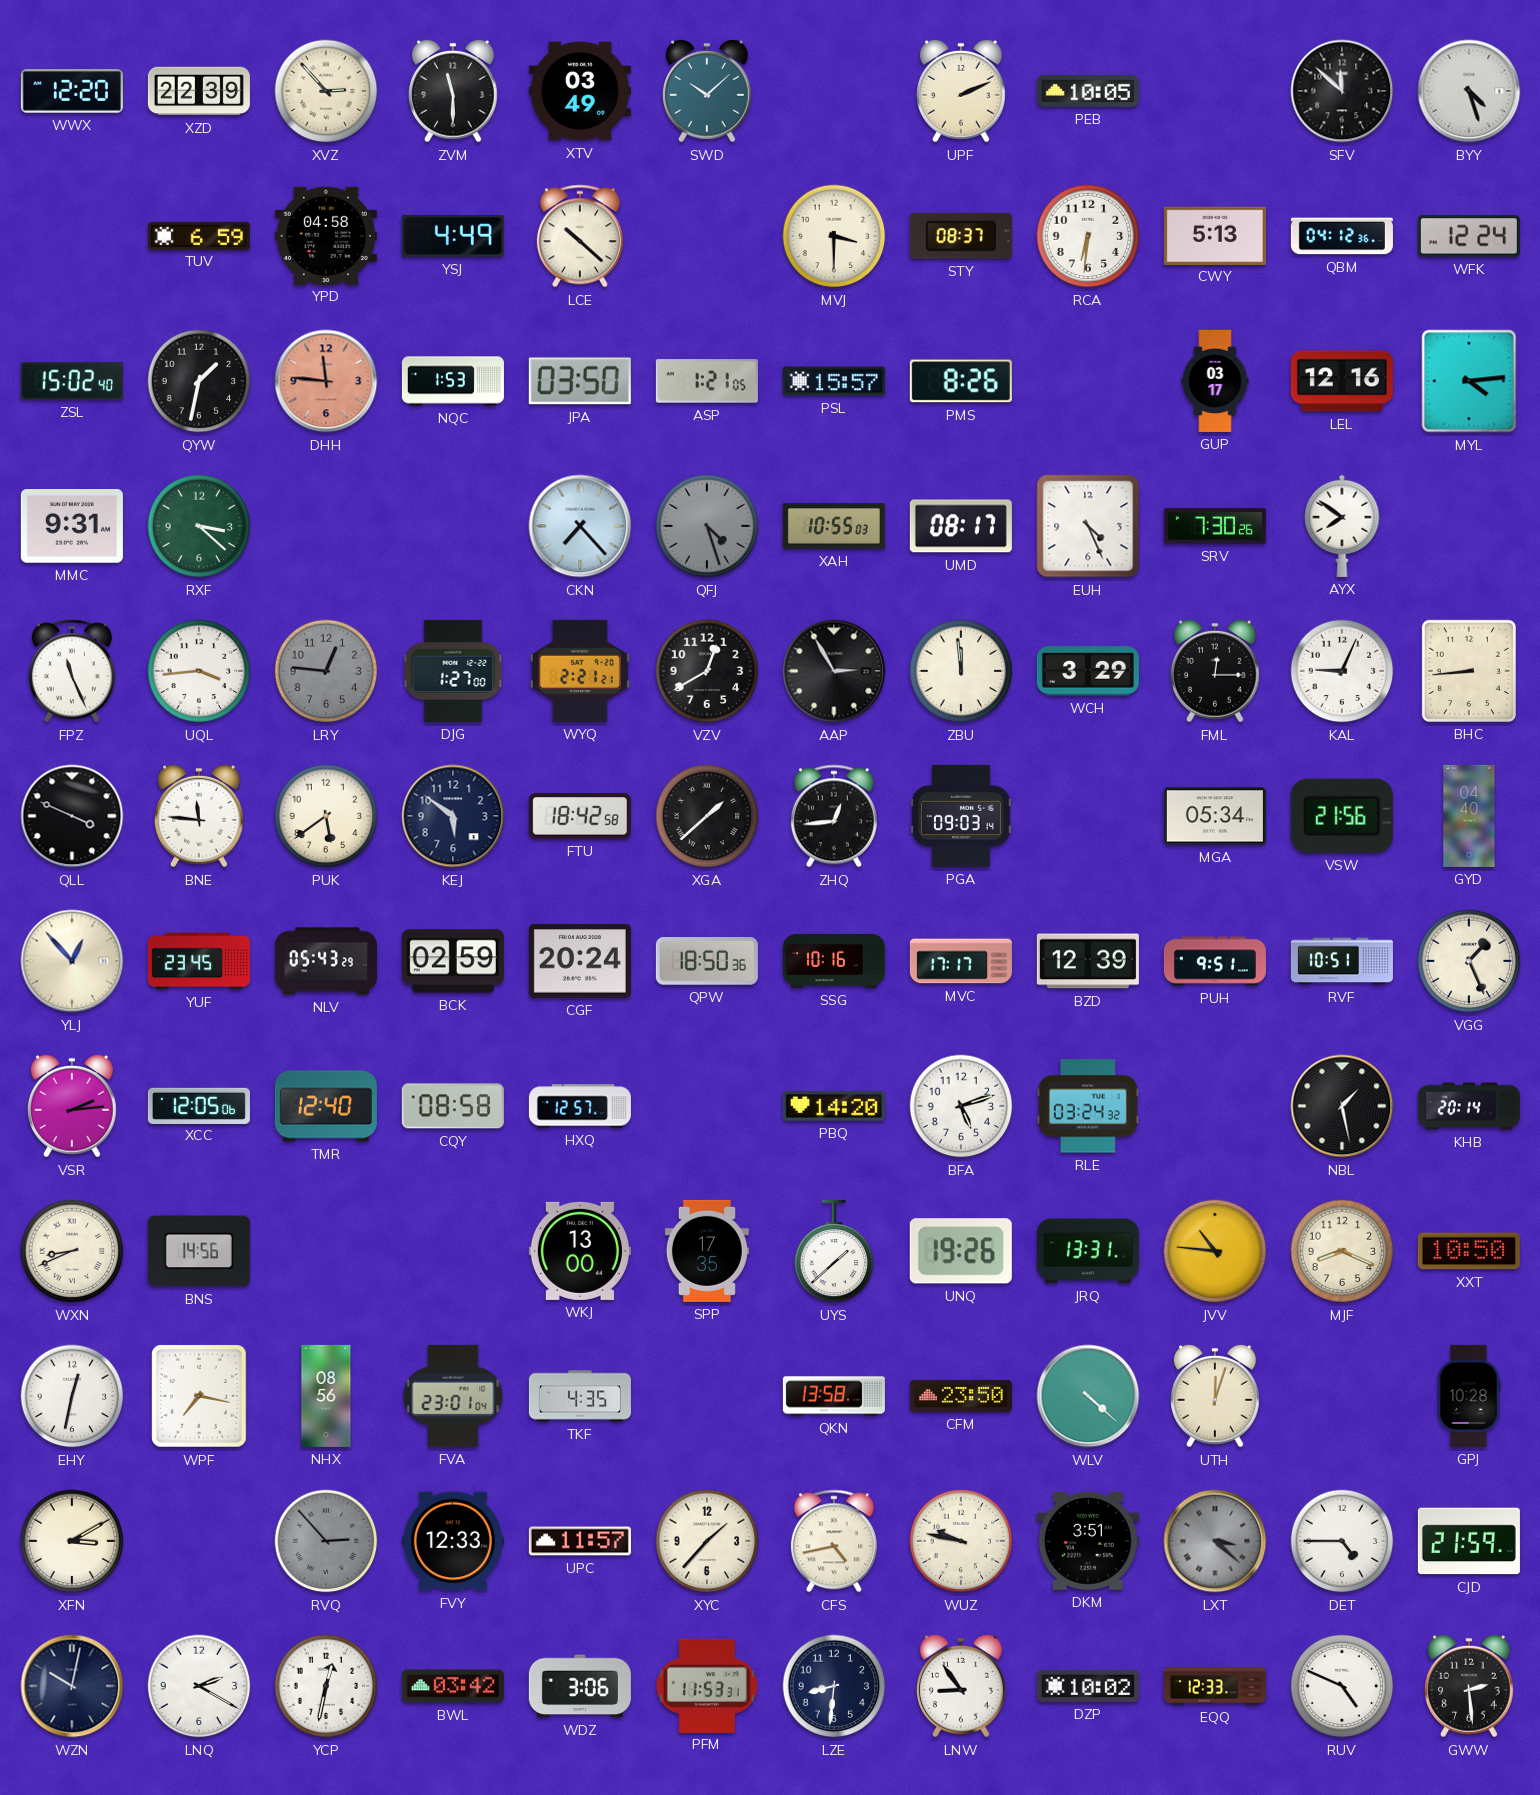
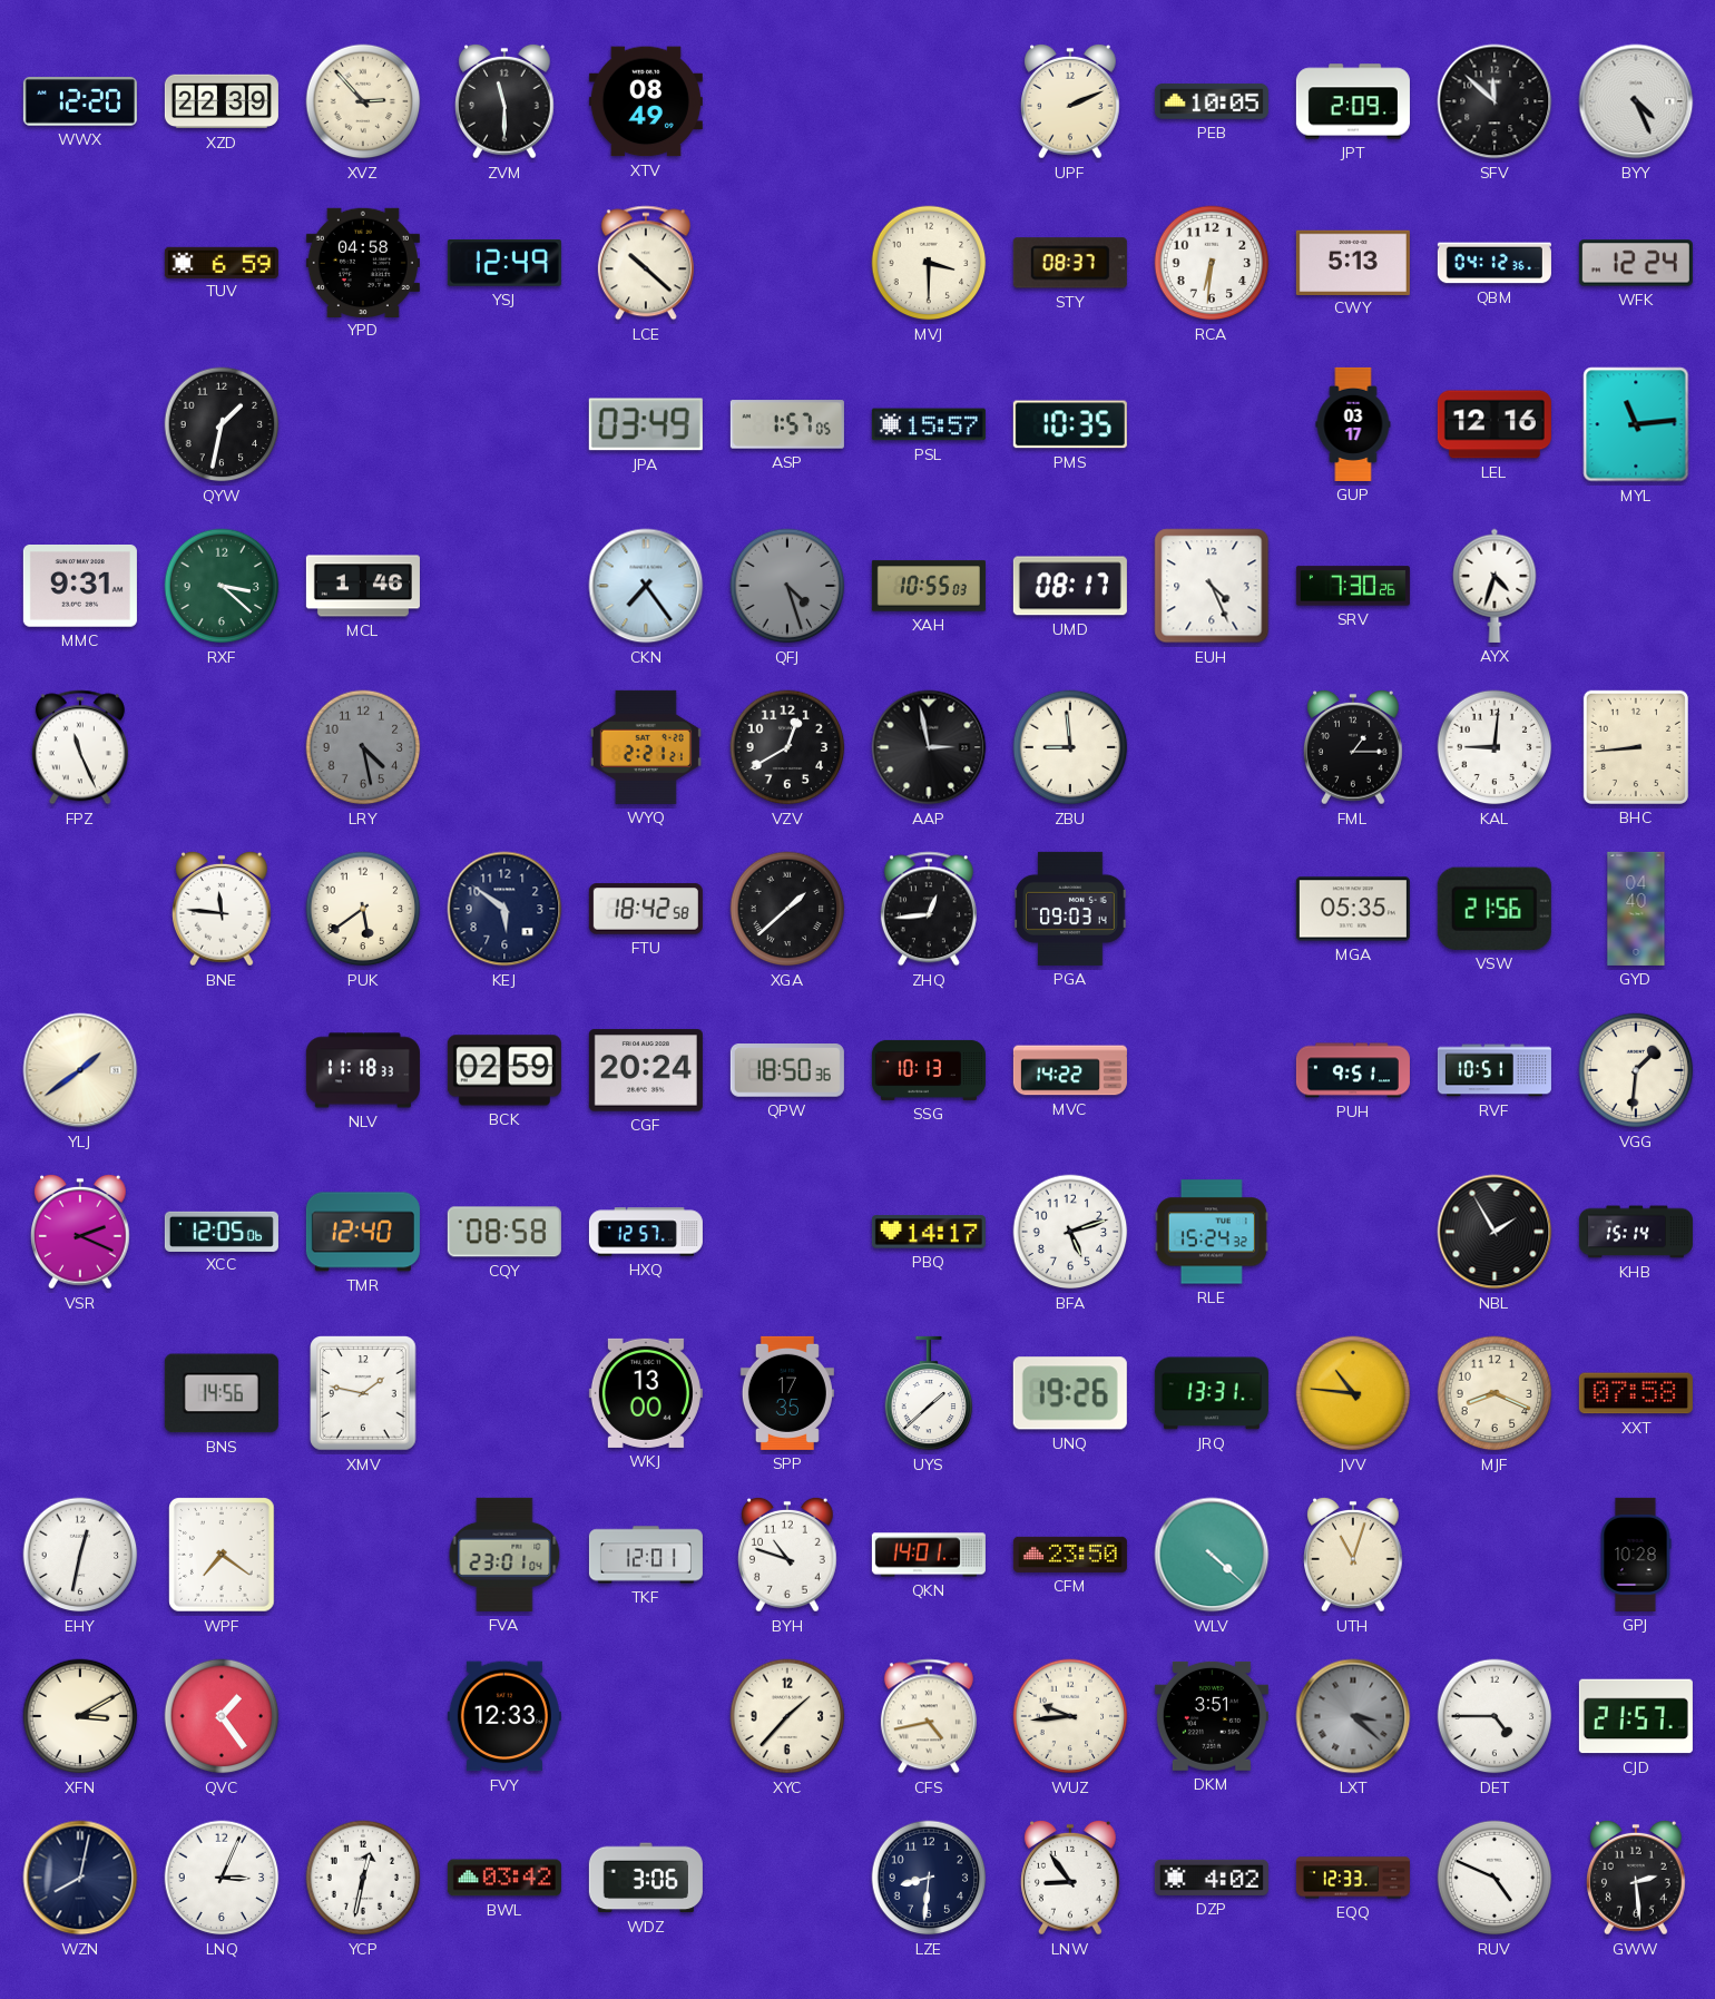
XTV: 03:49 -> 08:49
SWD: 10:08 -> none
JPT: none -> 2:09
BYY: 4:27 -> 4:26
YSJ: 4:49 -> 12:49
ZSL: 15:02 -> none
DHH: 11:46 -> none
NQC: 1:53 -> none
JPA: 03:50 -> 03:49
ASP: 1:21 -> 1:57
PMS: 8:26 -> 10:35
MYL: 4:14 -> 11:14
MCL: none -> 1:46
CKN: 7:23 -> 7:24
AYX: 7:51 -> 4:33
UQL: 3:44 -> none
LRY: 12:46 -> 4:28
DJG: 1:27 -> none
AAP: 2:55 -> 2:58
ZBU: 11:59 -> 8:59
WCH: 3:29 -> none
FML: 12:15 -> 1:15
KAL: 9:04 -> 9:01
QLL: 3:49 -> none
MGA: 05:34 -> 05:35
YLJ: 12:53 -> 1:39
YUF: 23:45 -> none
NLV: 05:43 -> 11:18
SSG: 10:16 -> 10:13
MVC: 17:17 -> 14:22
BZD: 12:39 -> none
VGG: 1:26 -> 1:31
VSR: 2:14 -> 2:19
PBQ: 14:20 -> 14:17
RLE: 03:24 -> 15:24
NBL: 1:28 -> 1:55
KHB: 20:14 -> 15:14
WXN: 8:41 -> none
XMV: none -> 1:47
XXT: 10:50 -> 07:58
WPF: 7:17 -> 7:21
NHX: 08:56 -> none
TKF: 4:35 -> 12:01
BYH: none -> 10:48
QKN: 13:58 -> 14:01
UTH: 12:03 -> 11:03
QVC: none -> 1:24
RVQ: 2:53 -> none
UPC: 11:57 -> none
WUZ: 9:47 -> 9:44
CJD: 21:59 -> 21:57
WZN: 10:02 -> 8:02
LNQ: 2:20 -> 3:04
PFM: 11:53 -> none
DZP: 10:02 -> 4:02
